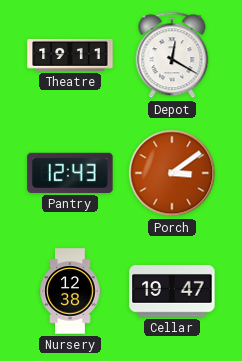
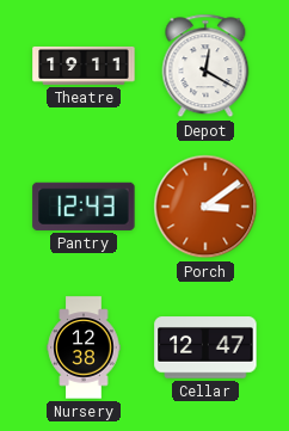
Cellar: 19:47 -> 12:47
